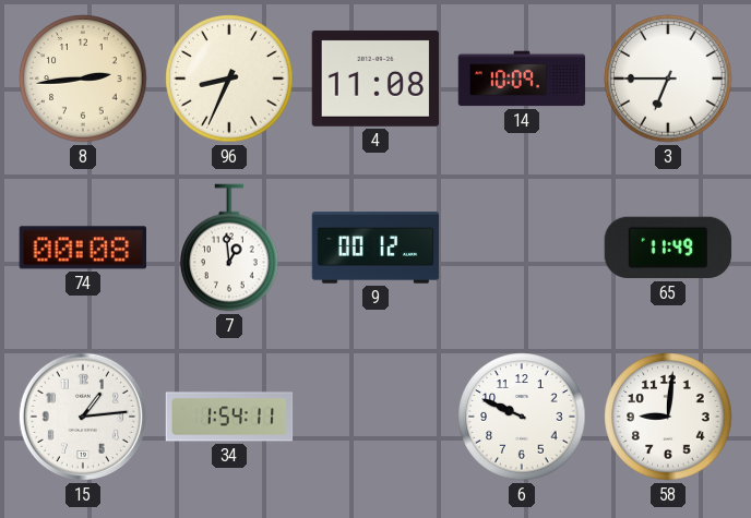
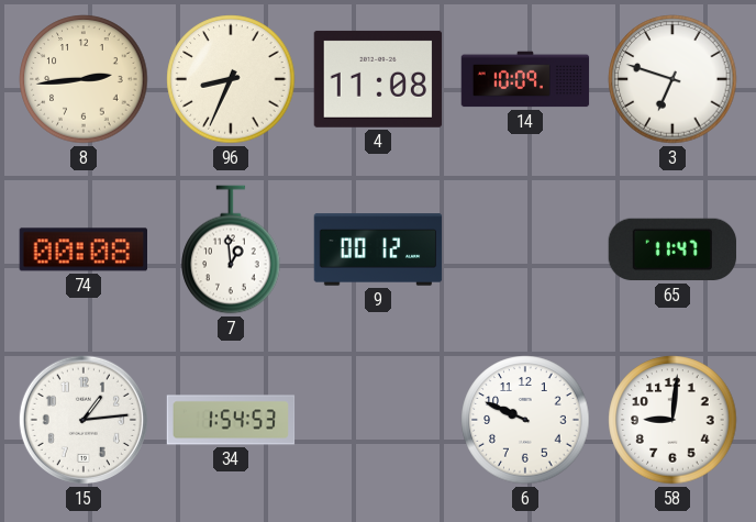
3: 6:45 -> 6:48
65: 11:49 -> 11:47
34: 1:54:11 -> 1:54:53
